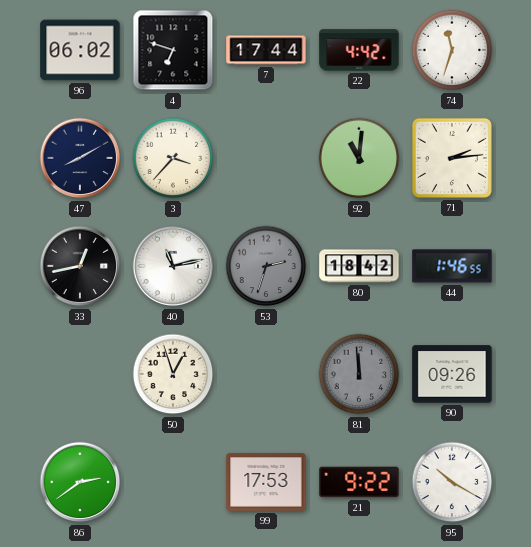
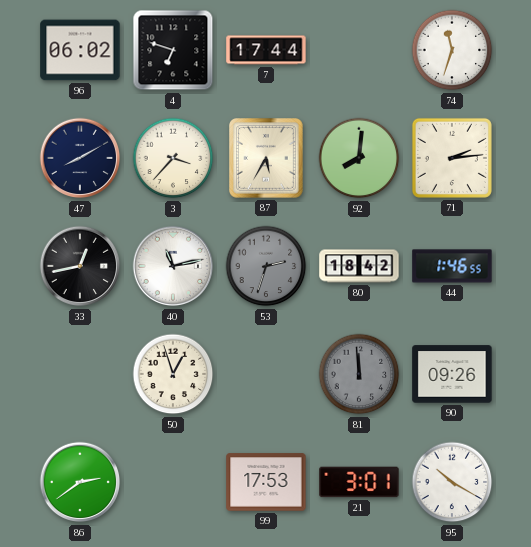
22: 4:42 -> none
87: none -> 5:35
92: 11:01 -> 8:01
21: 9:22 -> 3:01
